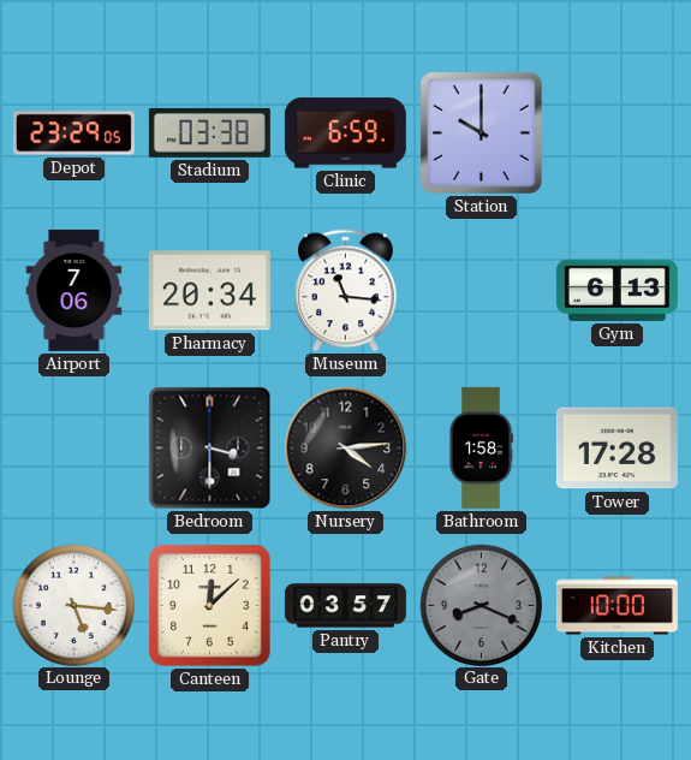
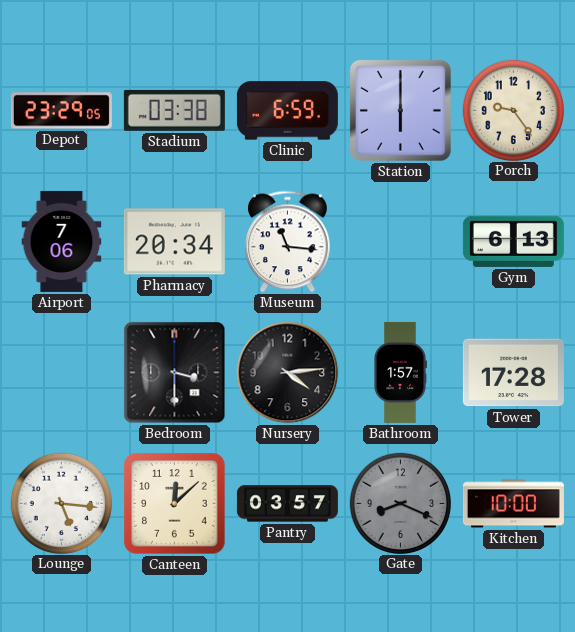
Station: 10:00 -> 6:00
Porch: none -> 9:24
Bathroom: 1:58 -> 1:57
